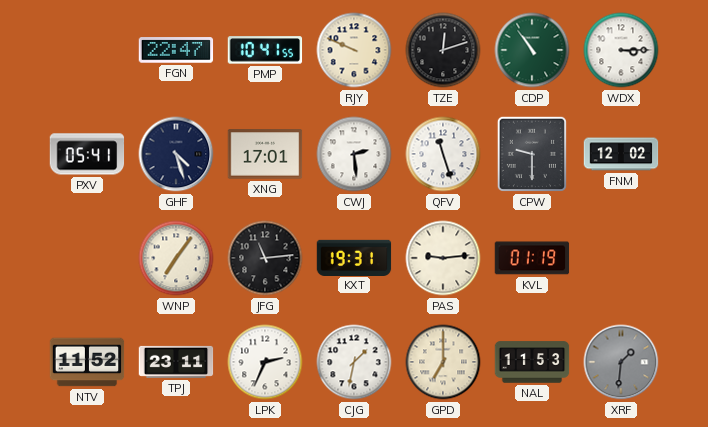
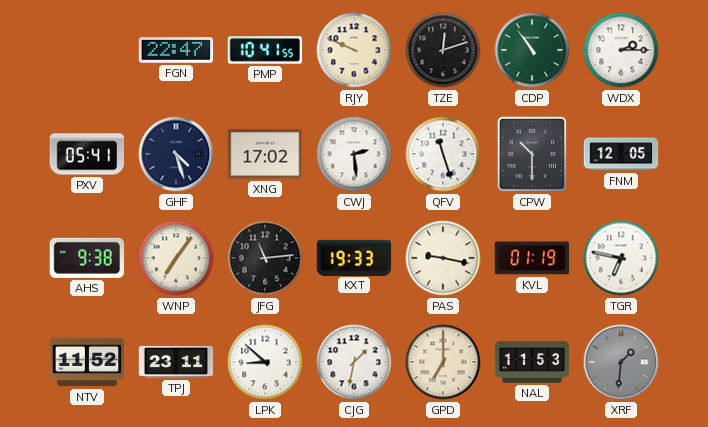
WDX: 3:15 -> 2:15
XNG: 17:01 -> 17:02
CPW: 9:30 -> 10:30
FNM: 12:02 -> 12:05
AHS: none -> 9:38
KXT: 19:31 -> 19:33
PAS: 9:14 -> 9:17
TGR: none -> 6:47
LPK: 2:34 -> 8:52
